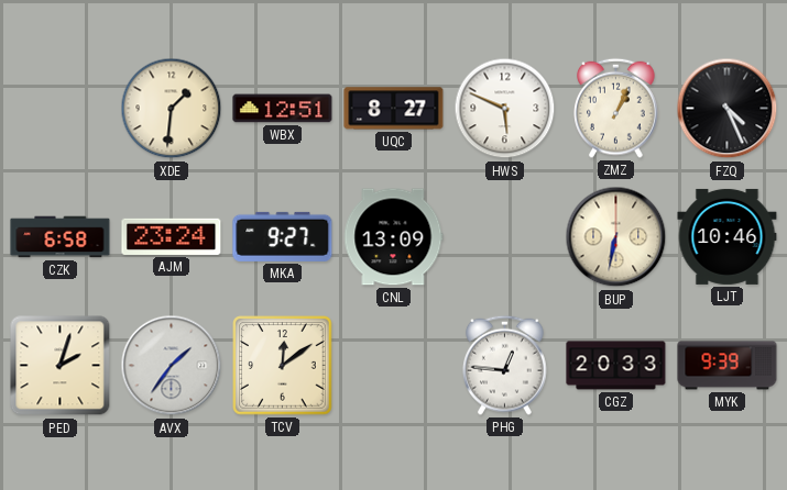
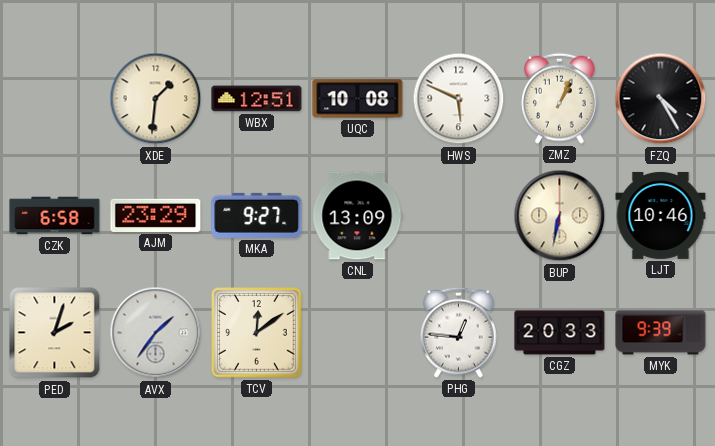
UQC: 8:27 -> 10:08
FZQ: 4:26 -> 4:25
AJM: 23:24 -> 23:29
